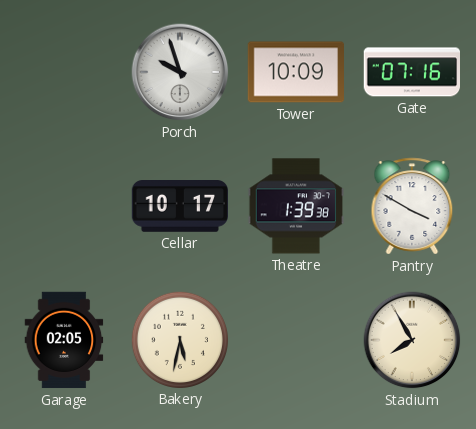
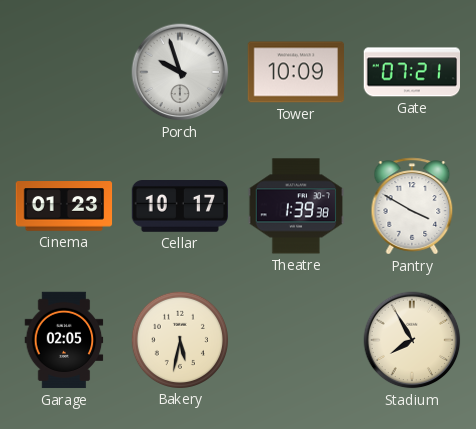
Gate: 07:16 -> 07:21
Cinema: none -> 01:23
